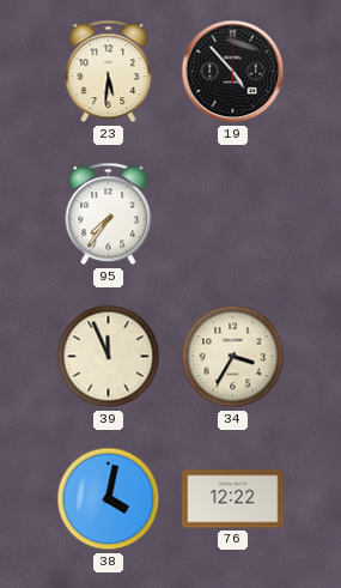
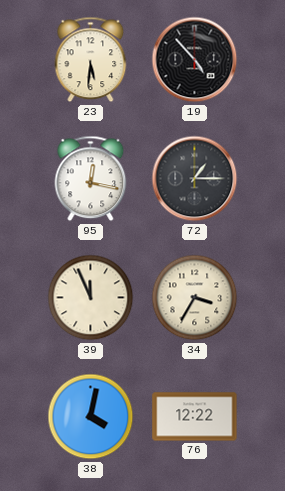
95: 7:36 -> 12:17
72: none -> 1:15
